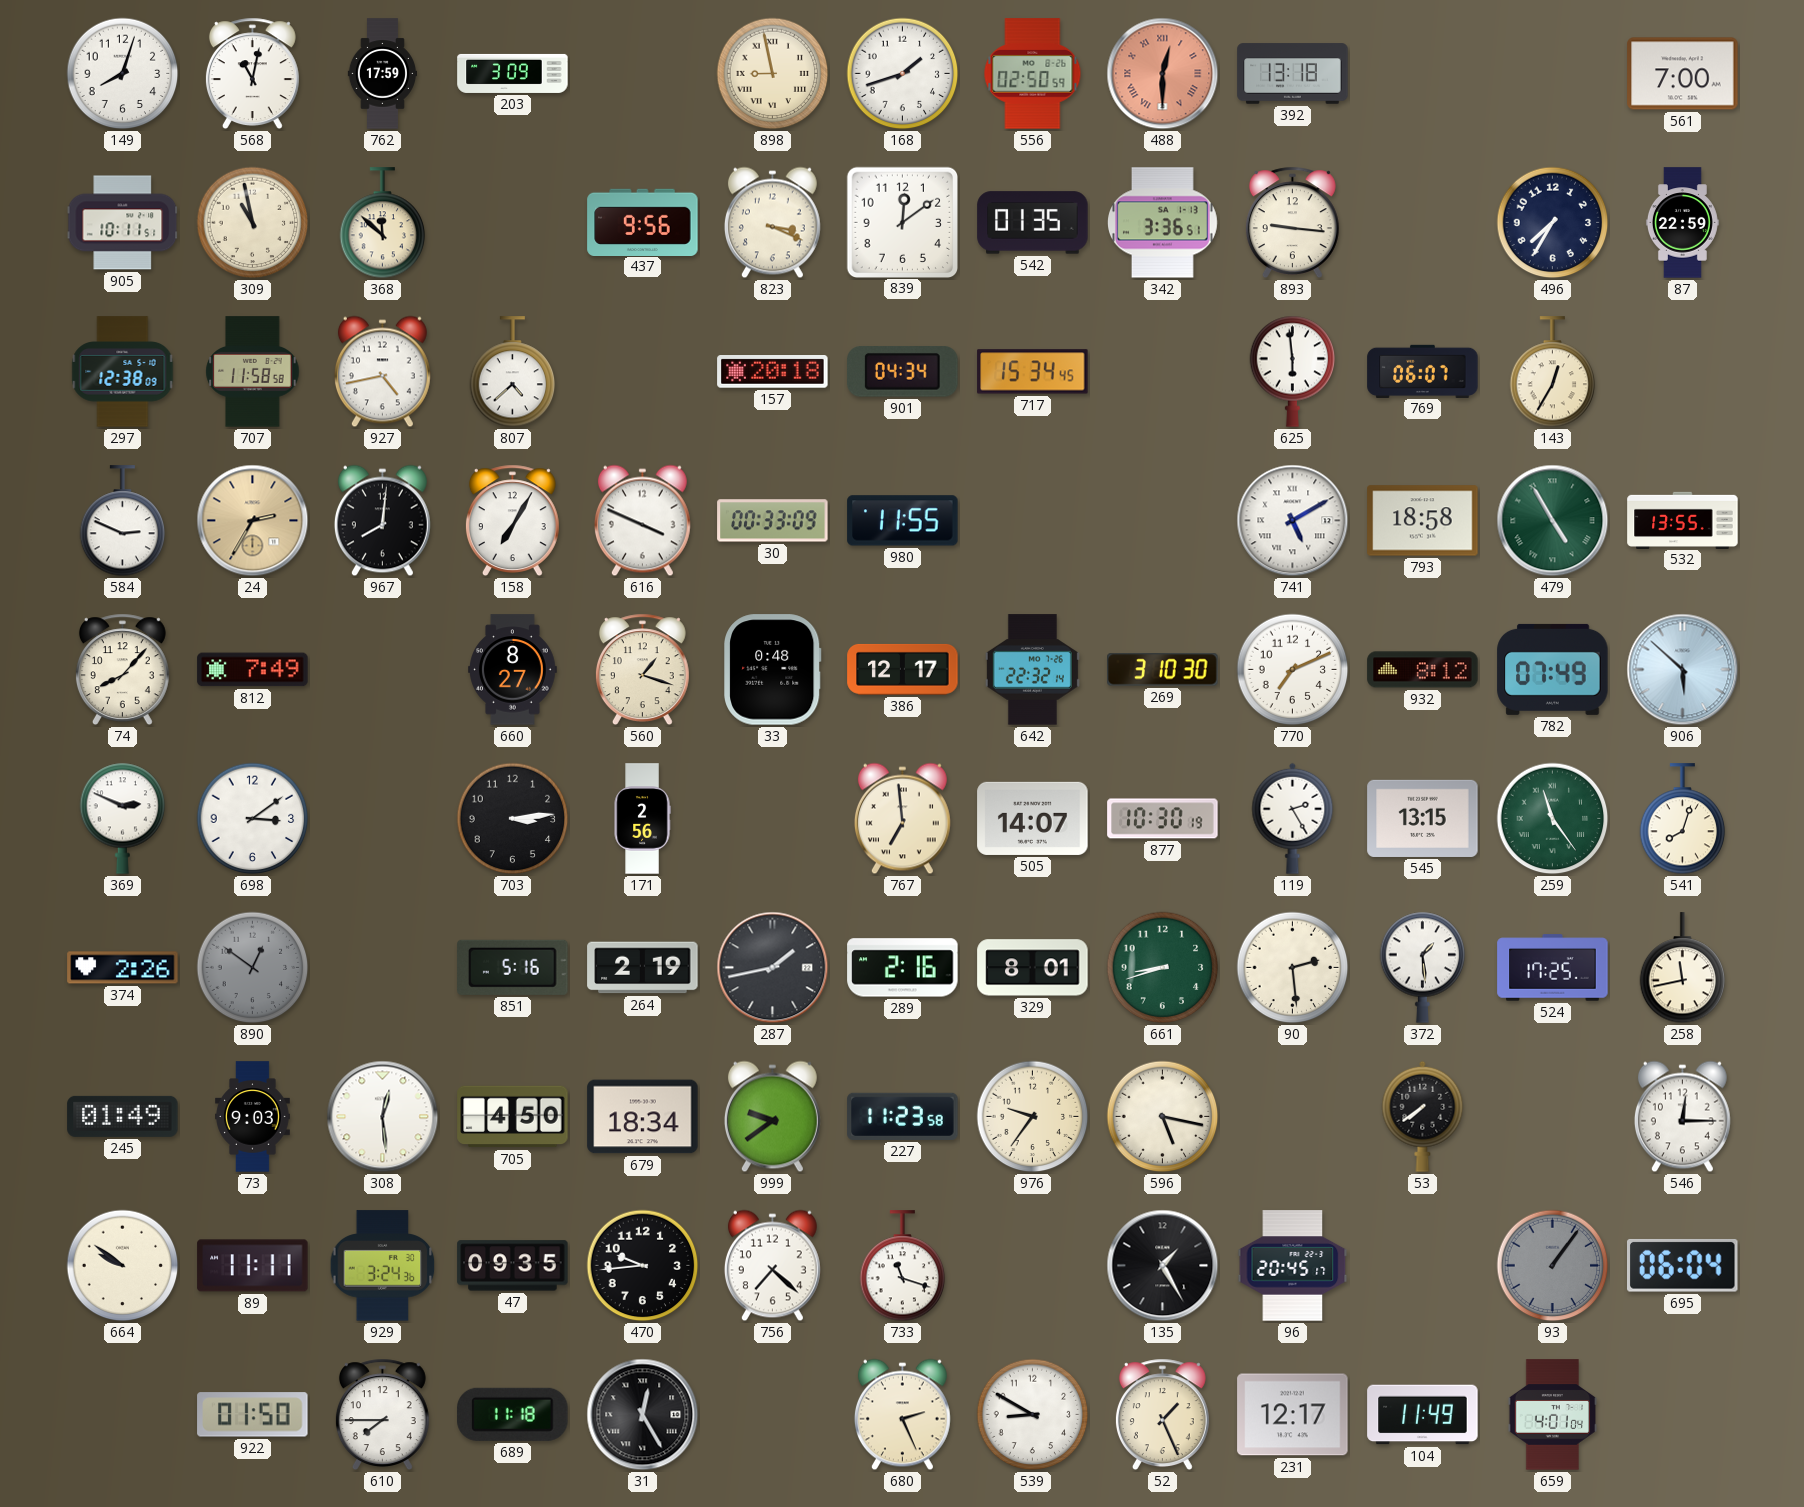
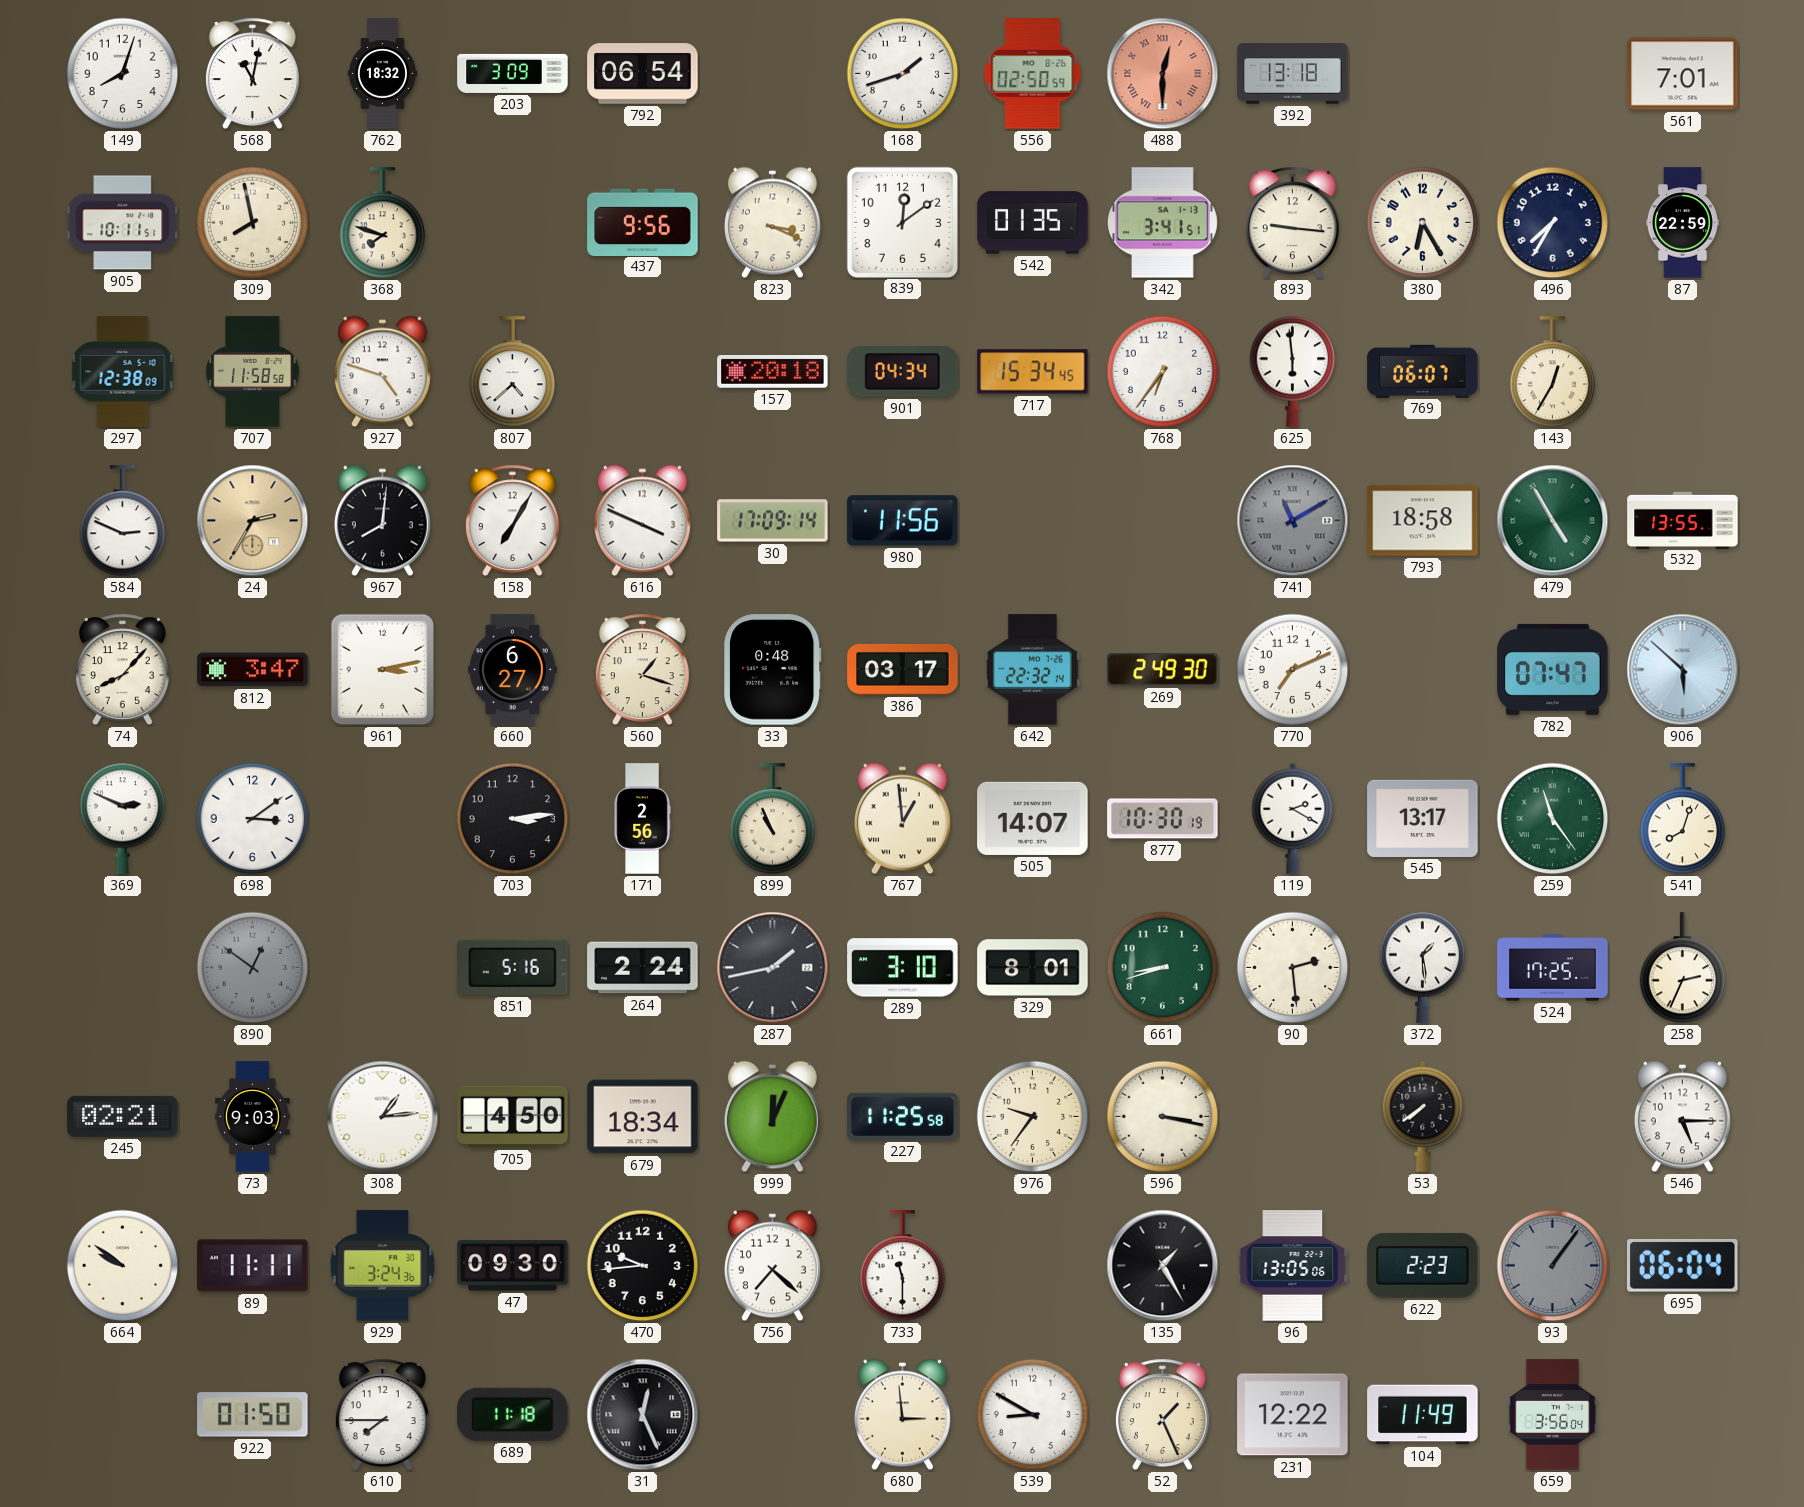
762: 17:59 -> 18:32
792: none -> 06:54
898: 8:58 -> none
561: 7:00 -> 7:01
309: 10:58 -> 7:58
368: 11:52 -> 7:48
342: 3:36 -> 3:41
380: none -> 6:25
927: 4:43 -> 4:48
768: none -> 6:36
30: 00:33 -> 17:09
980: 11:55 -> 11:56
741: 5:10 -> 11:10
741 dial: white -> grey
812: 7:49 -> 3:47
961: none -> 3:13
660: 8:27 -> 6:27
386: 12:17 -> 03:17
269: 3:10 -> 2:49
932: 8:12 -> none
782: 07:49 -> 07:47
899: none -> 10:56
767: 6:59 -> 12:59
119: 2:25 -> 2:20
545: 13:15 -> 13:17
374: 2:26 -> none
264: 2:19 -> 2:24
289: 2:16 -> 3:10
258: 11:43 -> 2:34
245: 01:49 -> 02:21
308: 12:29 -> 1:14
999: 9:39 -> 12:04
227: 11:23 -> 11:25
596: 5:17 -> 3:17
546: 12:15 -> 5:15
47: 09:35 -> 09:30
733: 11:18 -> 11:30
96: 20:45 -> 13:05
622: none -> 2:23
31: 12:25 -> 12:26
680: 2:26 -> 2:59
231: 12:17 -> 12:22
659: 4:01 -> 3:56
